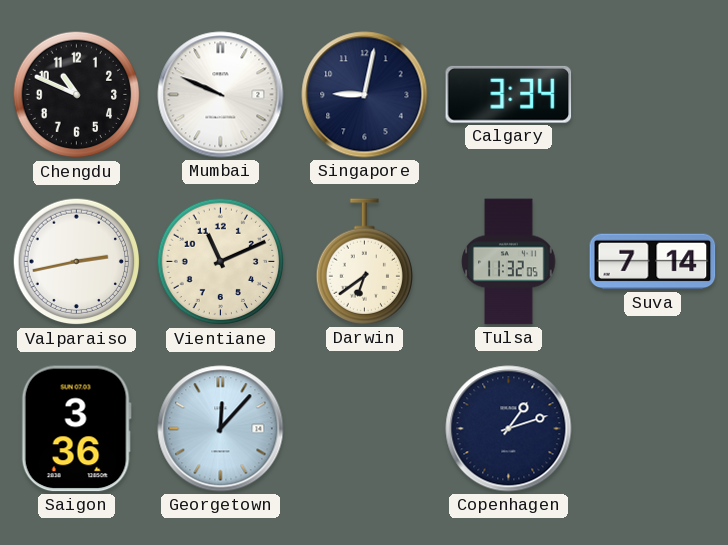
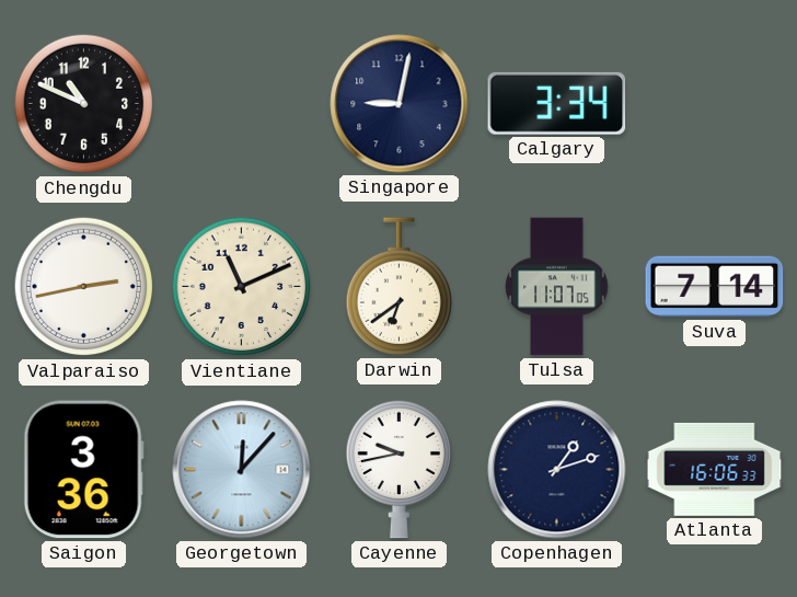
Mumbai: 9:49 -> none
Tulsa: 11:32 -> 11:07
Cayenne: none -> 9:43
Atlanta: none -> 16:06
